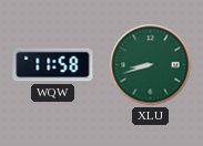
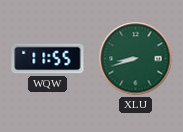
WQW: 11:58 -> 11:55
